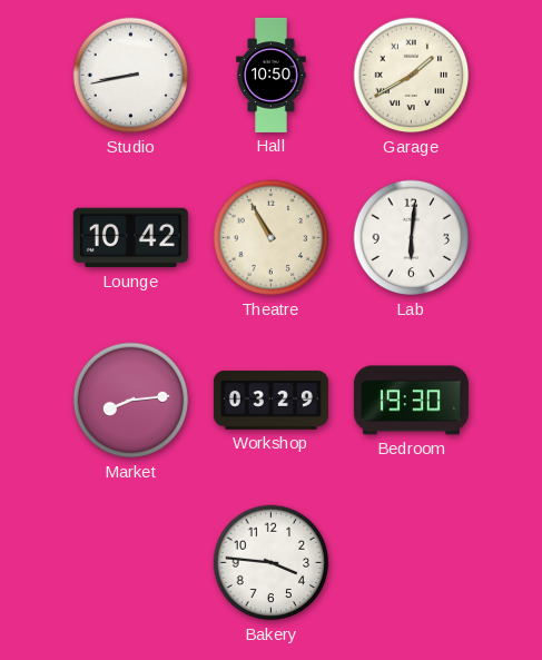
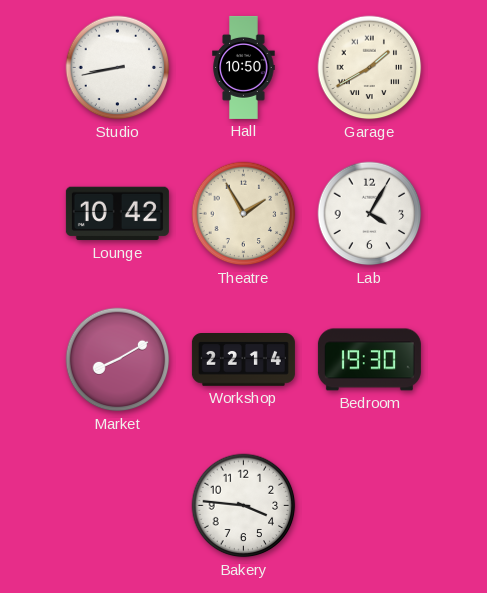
Theatre: 10:55 -> 1:55
Lab: 6:01 -> 4:05
Market: 8:14 -> 8:10
Workshop: 03:29 -> 22:14
